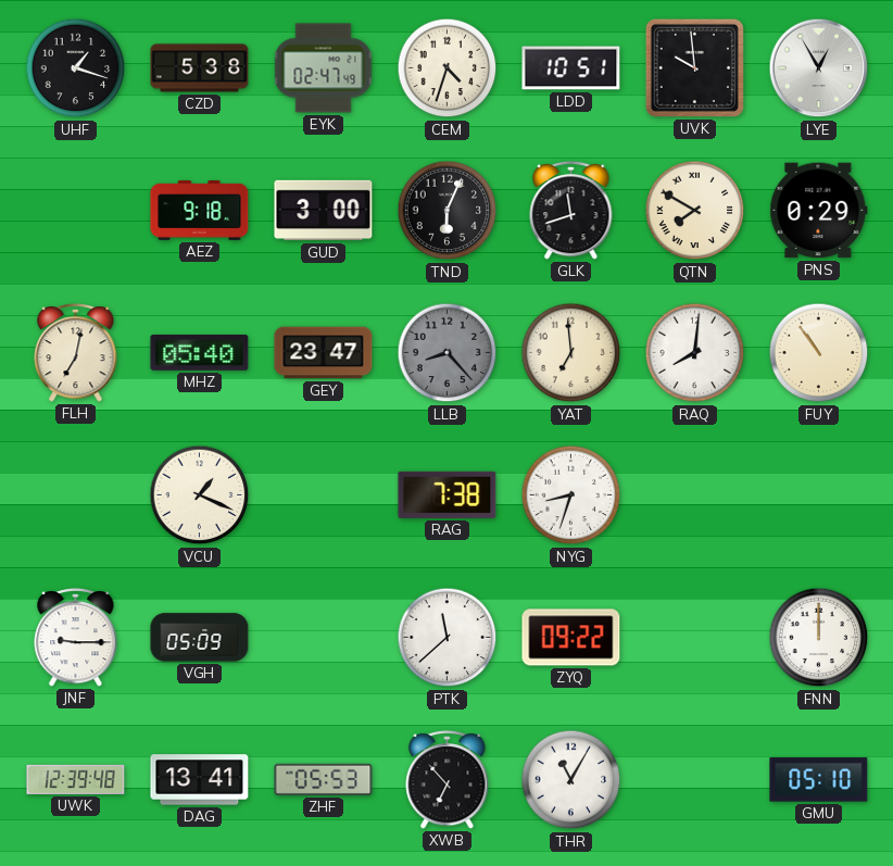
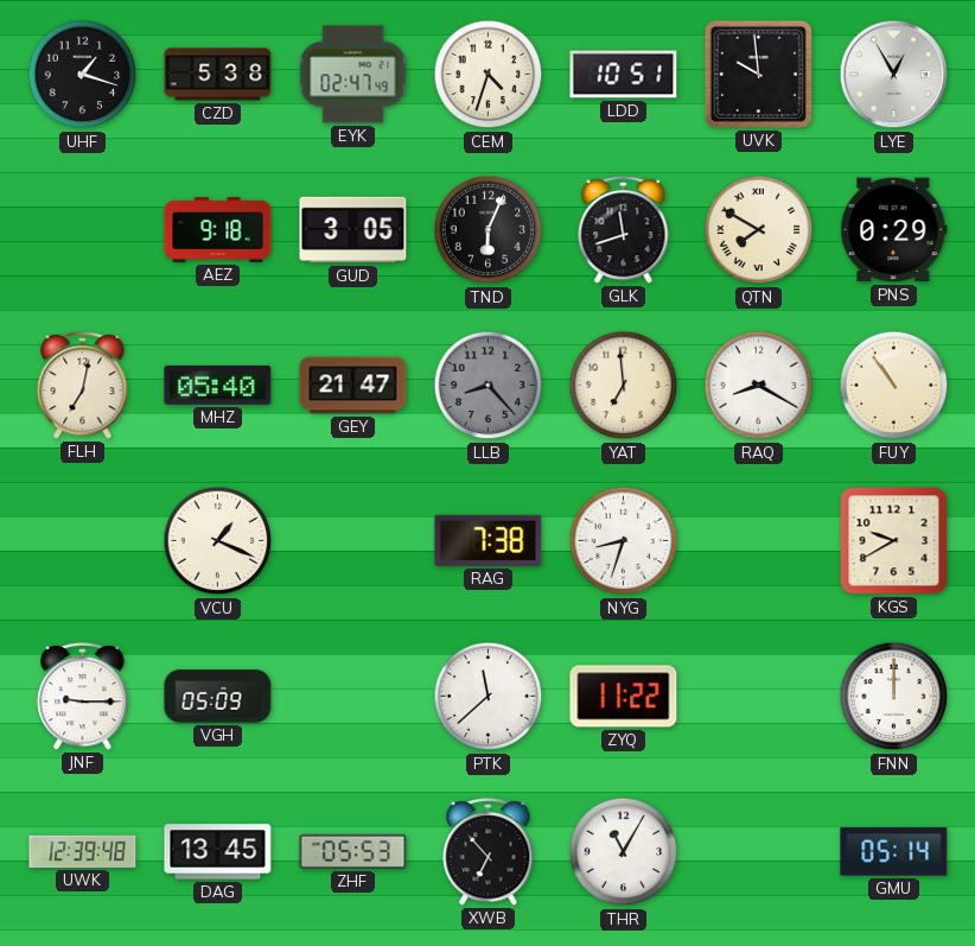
GUD: 3:00 -> 3:05
GEY: 23:47 -> 21:47
RAQ: 8:01 -> 8:20
KGS: none -> 9:40
ZYQ: 09:22 -> 11:22
DAG: 13:41 -> 13:45
GMU: 05:10 -> 05:14
